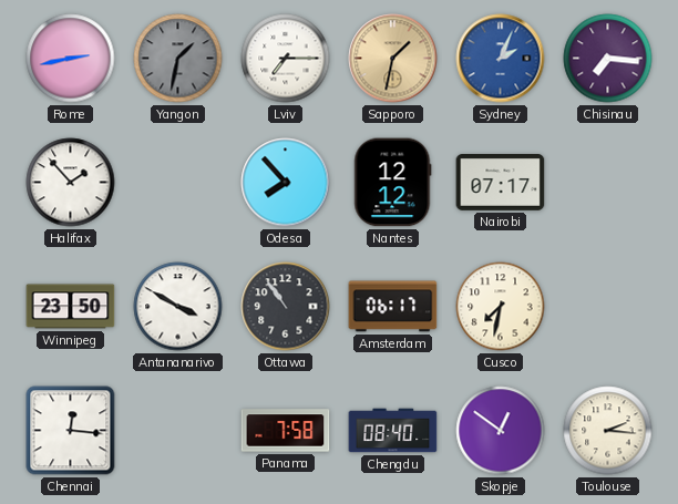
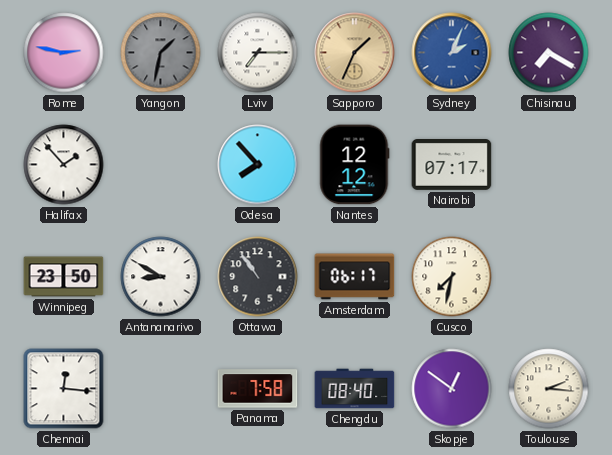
Rome: 2:43 -> 2:47
Sapporo: 1:32 -> 1:34
Chisinau: 7:16 -> 7:20
Antananarivo: 3:50 -> 8:50
